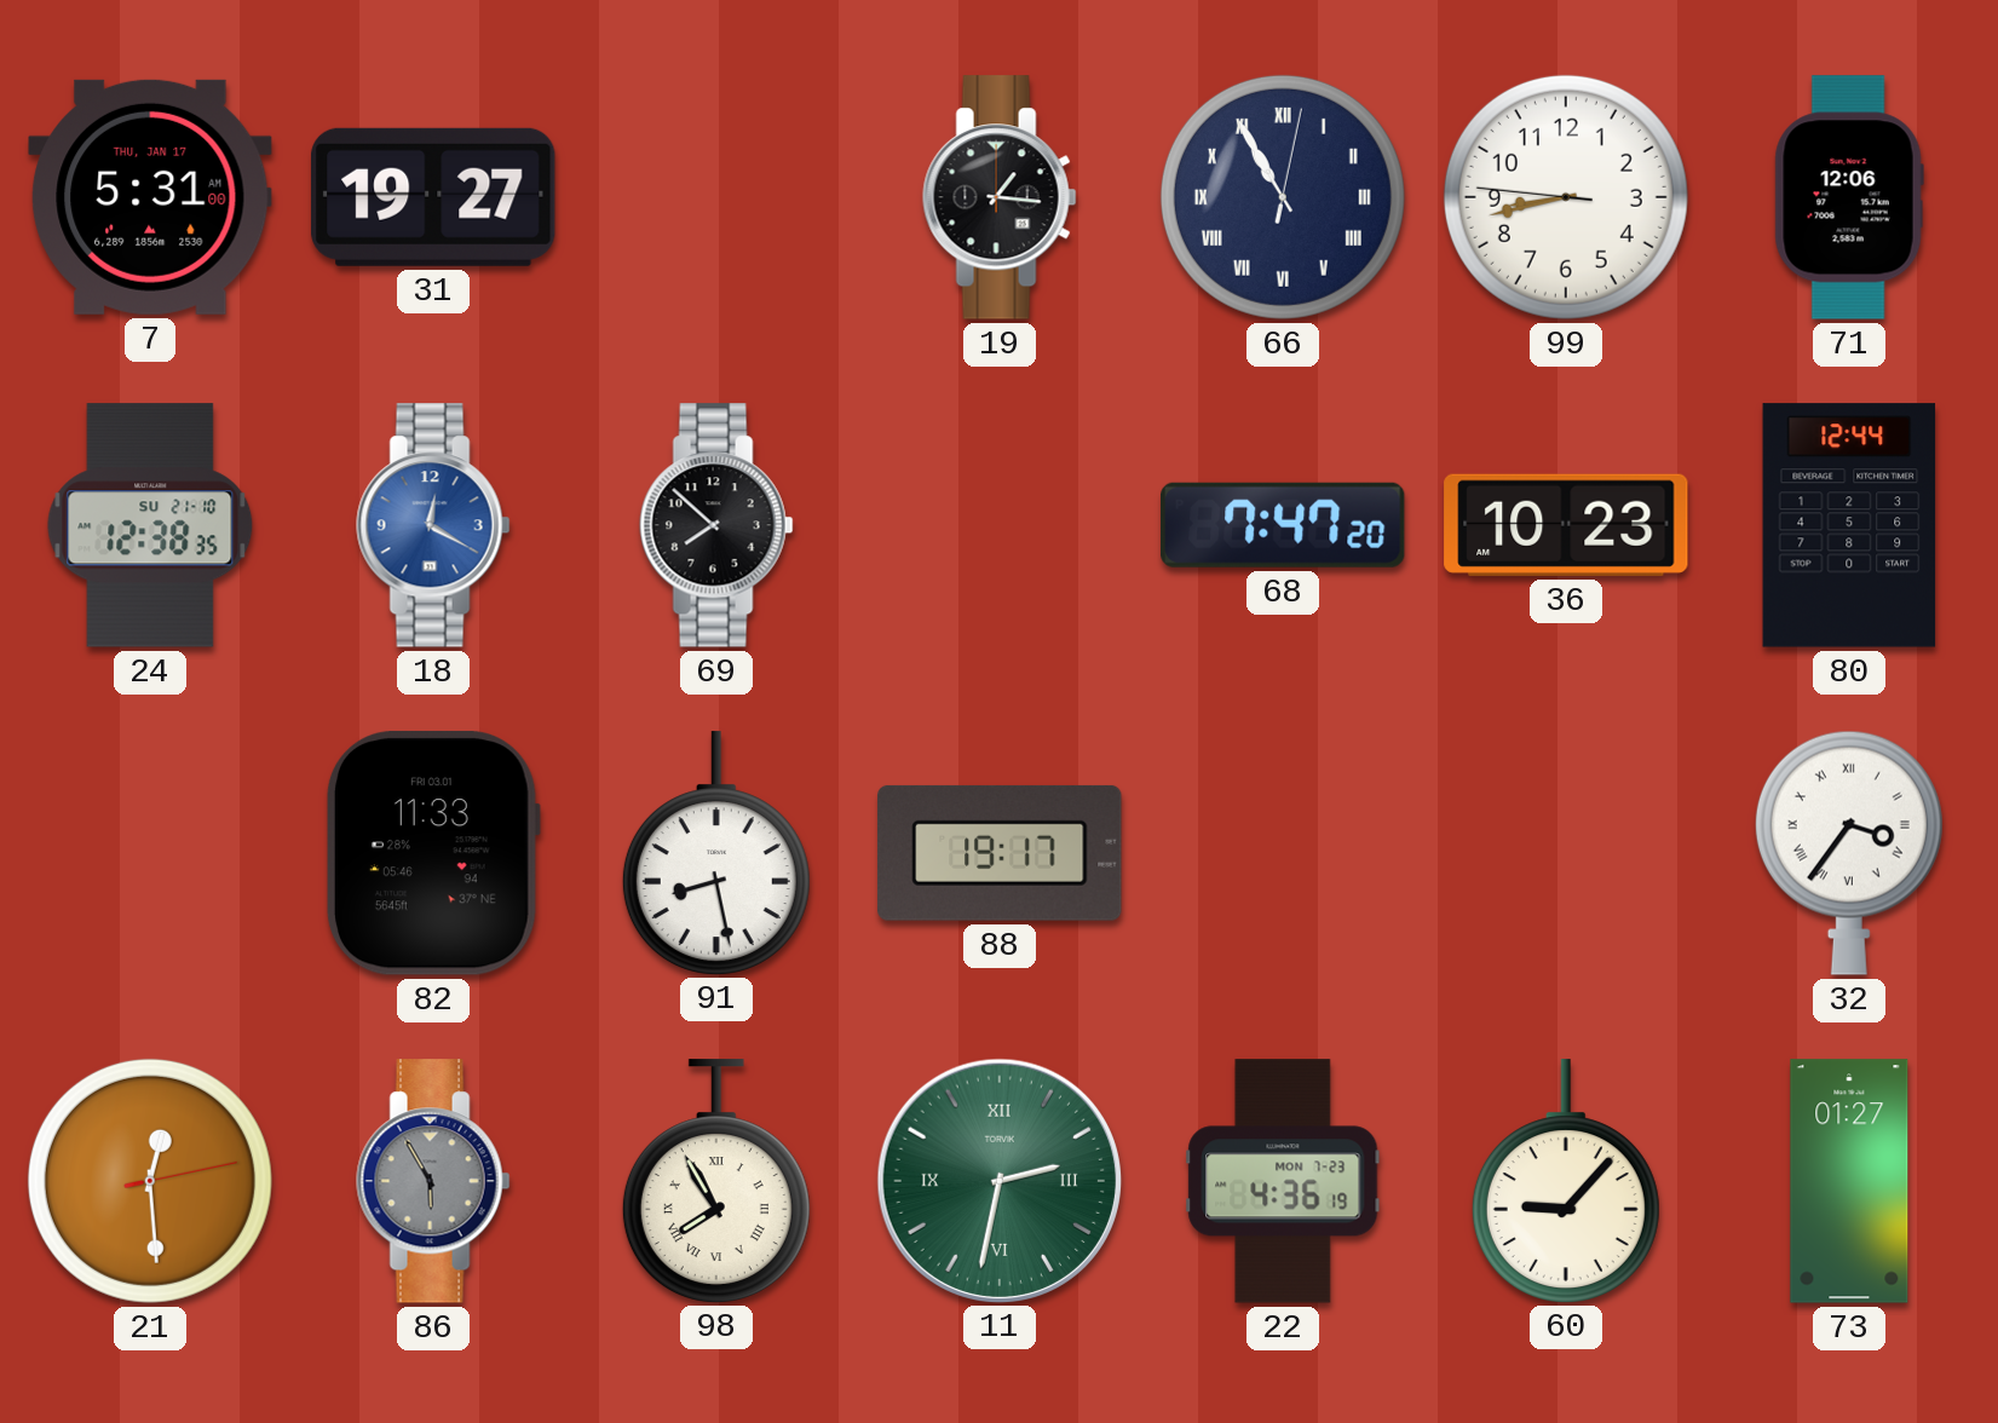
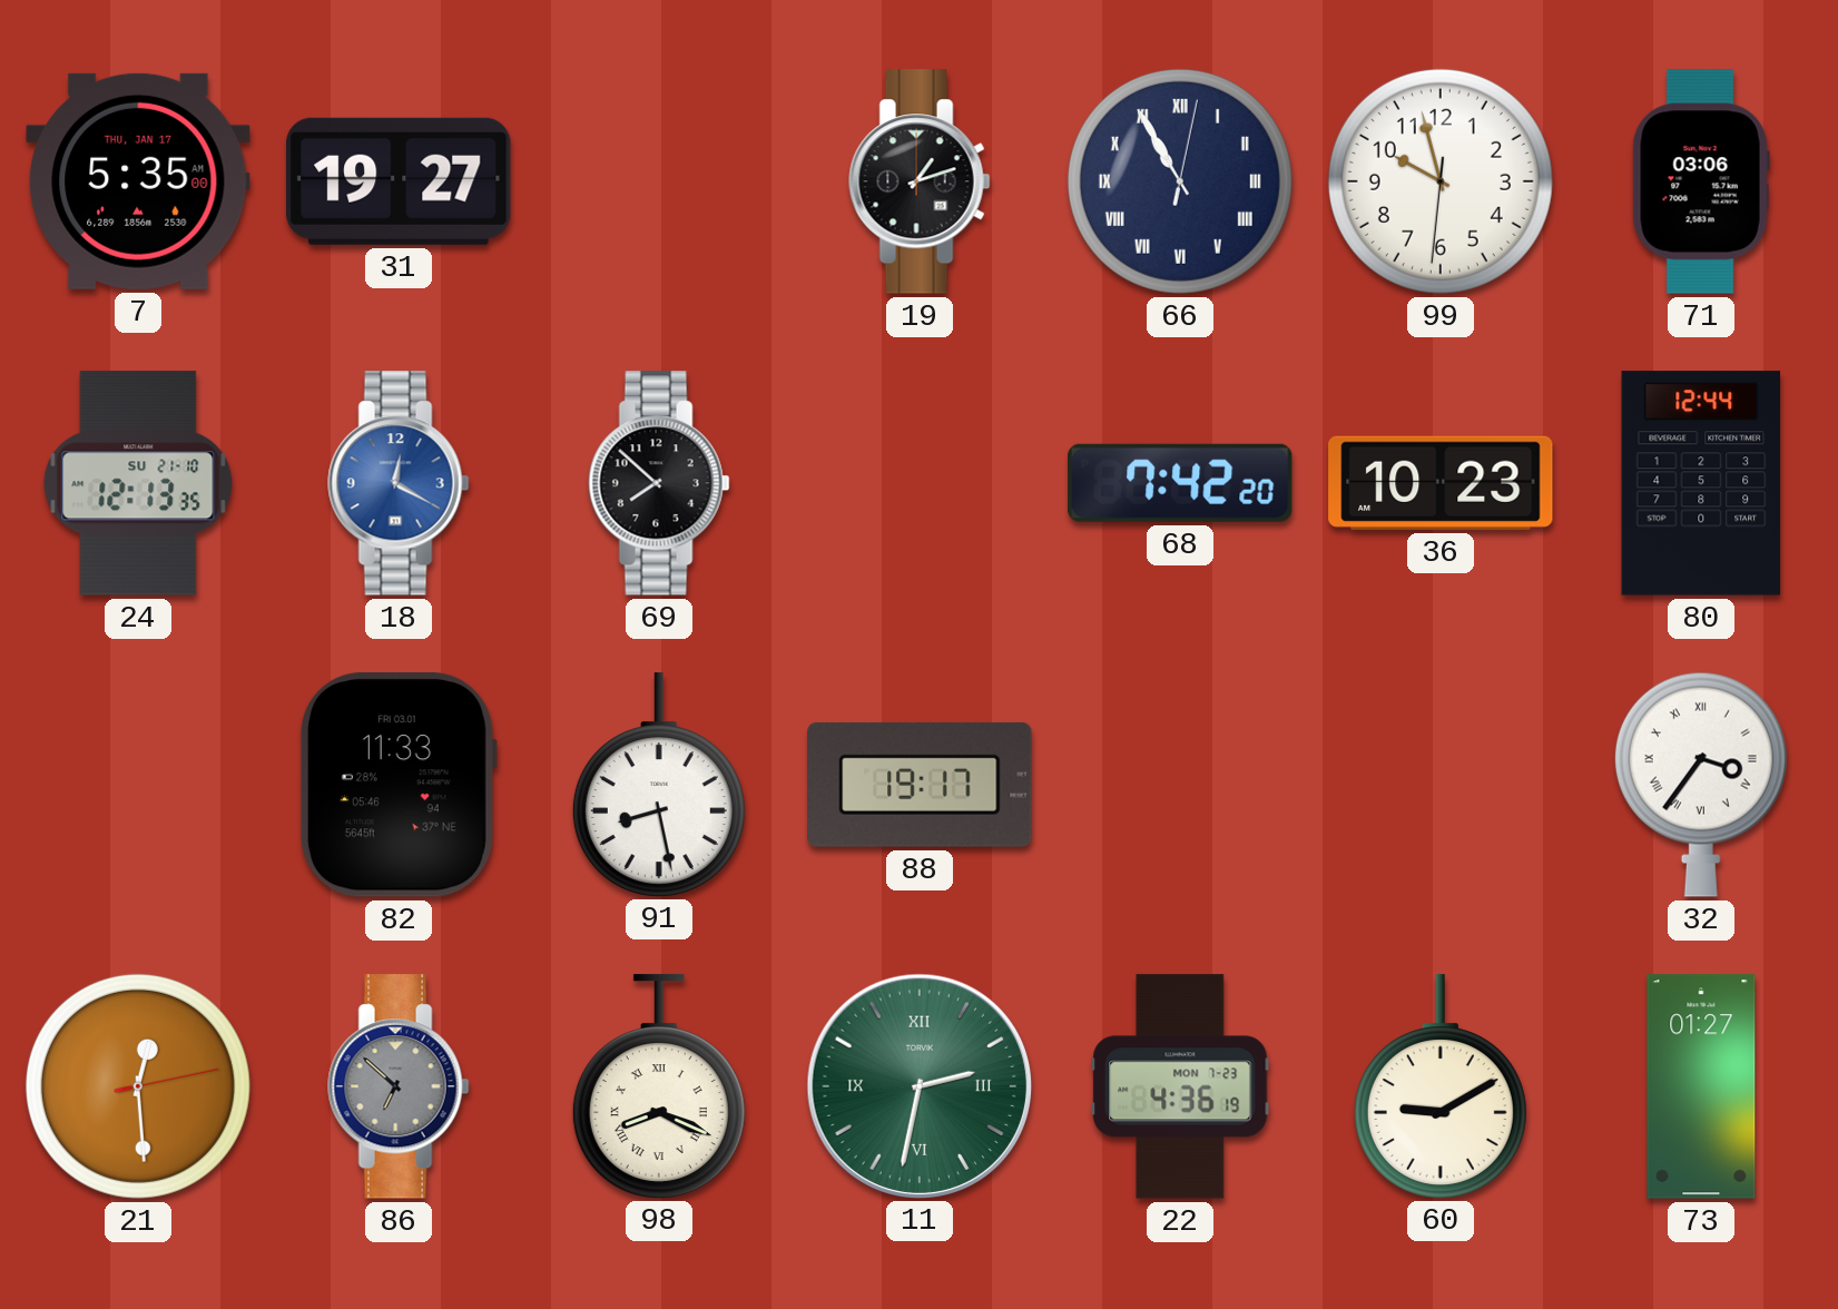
7: 5:31 -> 5:35
19: 1:16 -> 1:12
99: 8:42 -> 9:57
71: 12:06 -> 03:06
24: 12:38 -> 12:13
68: 7:47 -> 7:42
86: 5:55 -> 6:52
98: 7:55 -> 8:19
60: 9:07 -> 9:10
